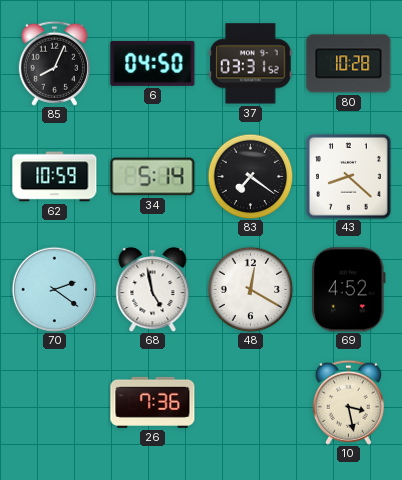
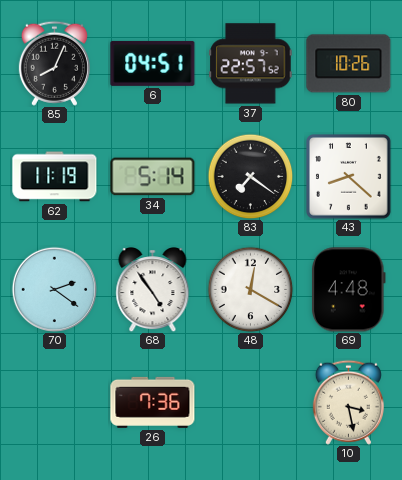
6: 04:50 -> 04:51
37: 03:31 -> 22:57
80: 10:28 -> 10:26
62: 10:59 -> 11:19
68: 4:58 -> 4:54
69: 4:52 -> 4:48
